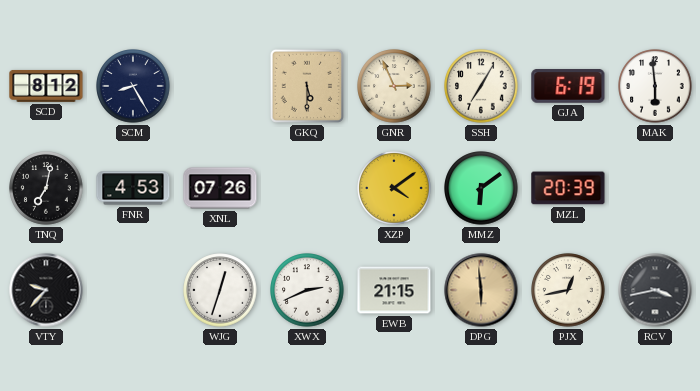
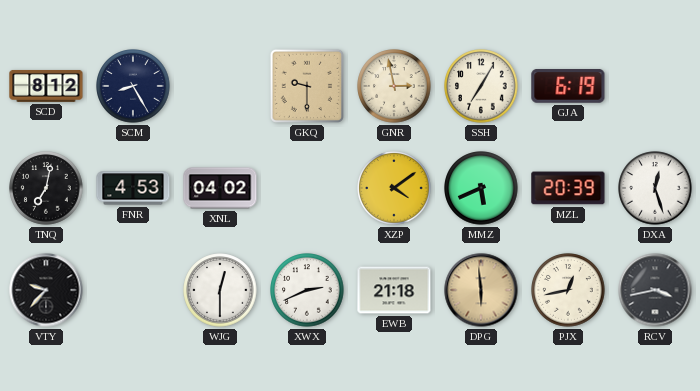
GKQ: 5:30 -> 9:30
GNR: 2:56 -> 2:58
MAK: 5:59 -> none
XNL: 07:26 -> 04:02
MMZ: 6:09 -> 5:41
DXA: none -> 12:27
WJG: 12:33 -> 12:30
EWB: 21:15 -> 21:18
